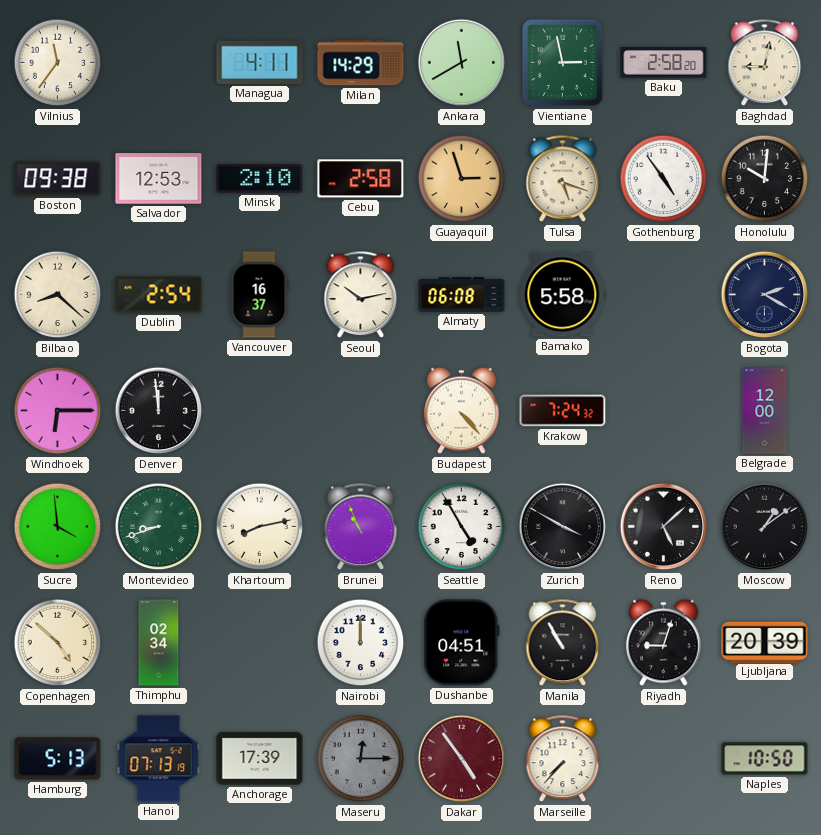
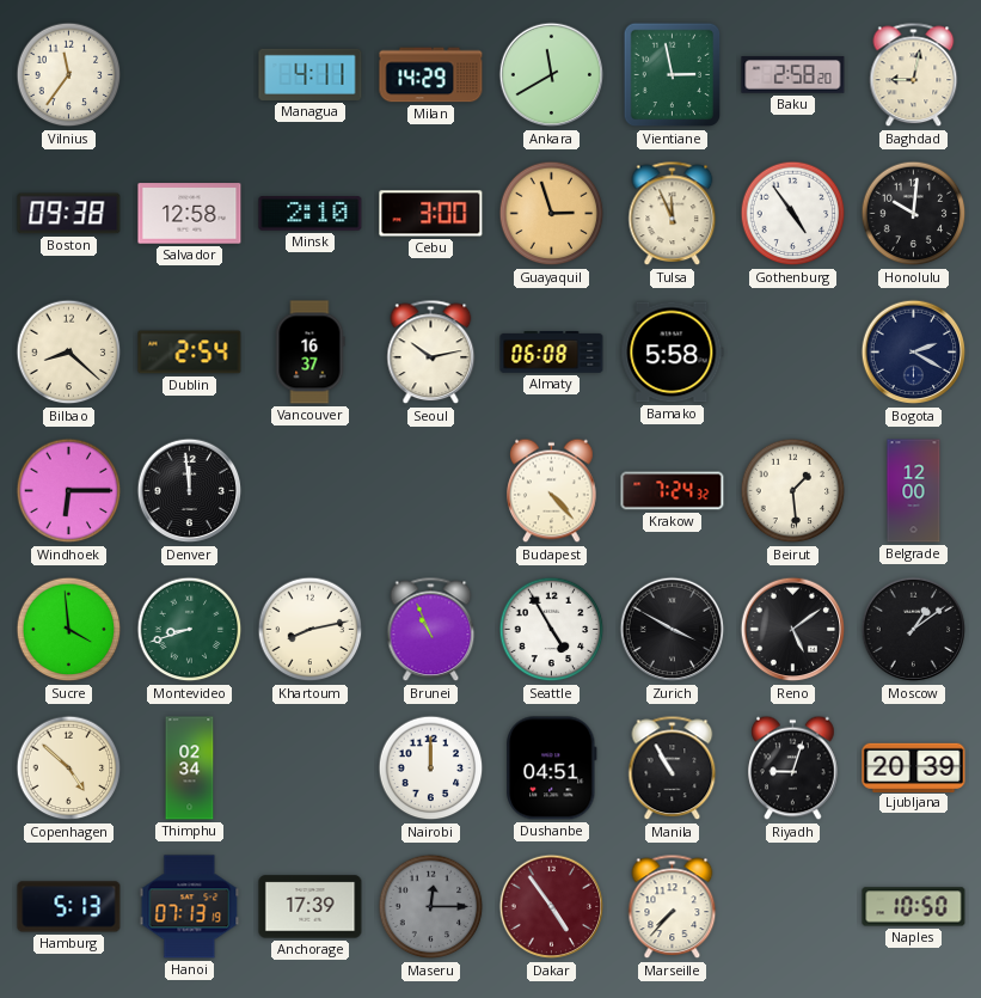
Salvador: 12:53 -> 12:58
Cebu: 2:58 -> 3:00
Tulsa: 5:18 -> 11:56
Beirut: none -> 1:29
Reno: 5:08 -> 5:09
